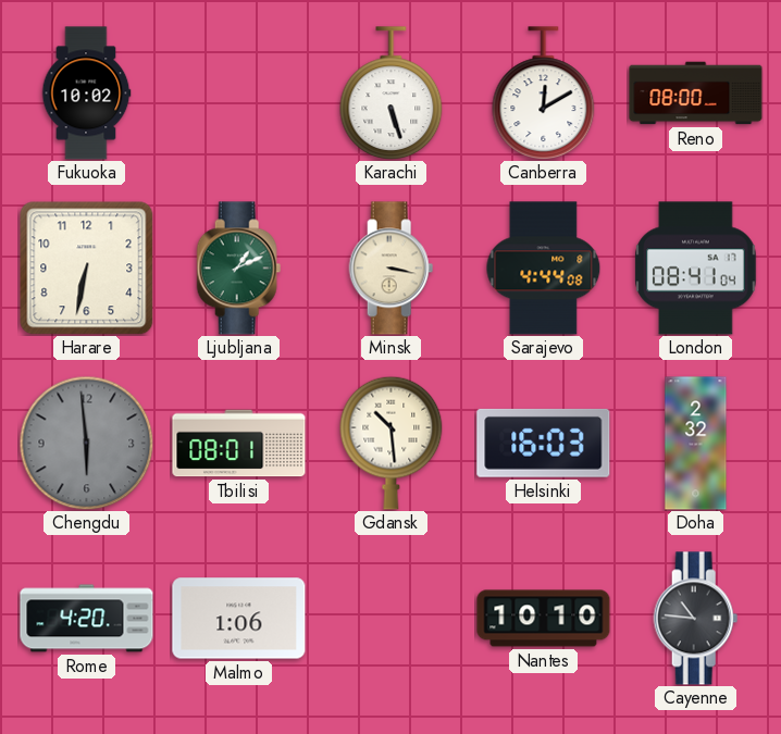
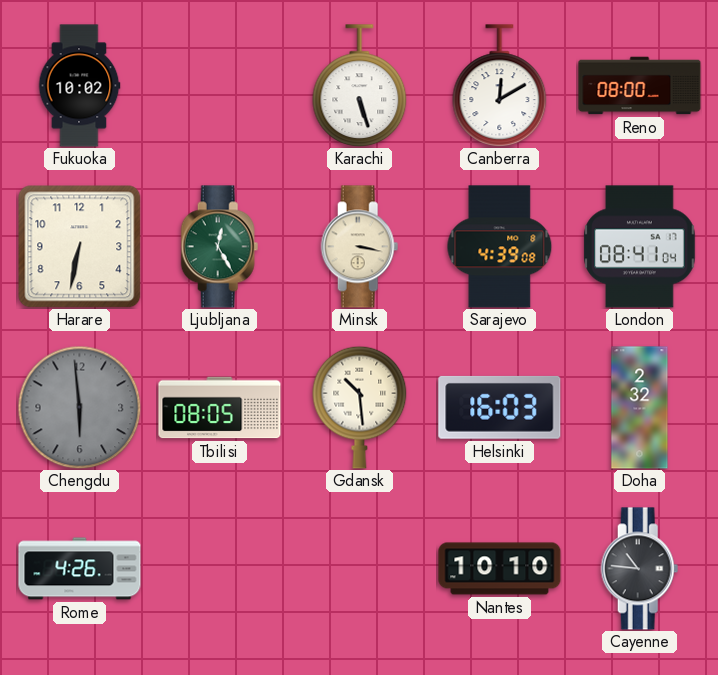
Ljubljana: 1:11 -> 12:25
Sarajevo: 4:44 -> 4:39
Tbilisi: 08:01 -> 08:05
Rome: 4:20 -> 4:26
Malmo: 1:06 -> none
